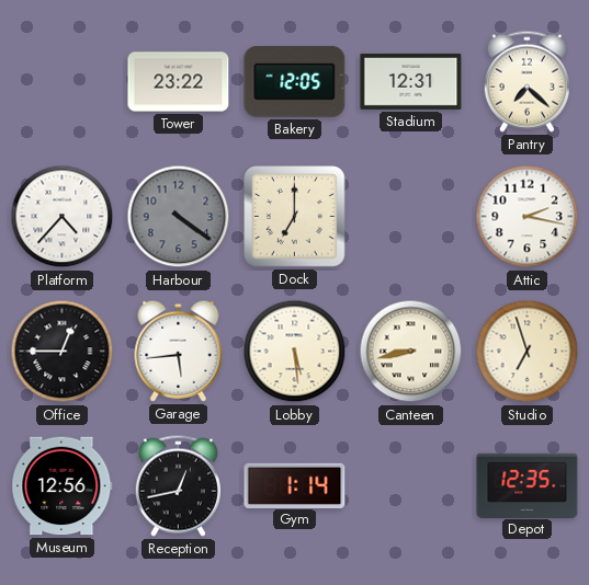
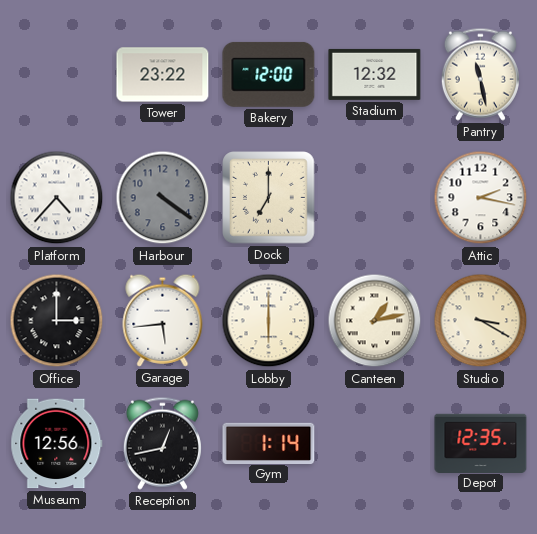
Bakery: 12:05 -> 12:00
Stadium: 12:31 -> 12:32
Pantry: 7:22 -> 11:28
Office: 12:45 -> 3:00
Lobby: 5:29 -> 6:00
Canteen: 8:43 -> 1:13
Studio: 6:57 -> 3:20
